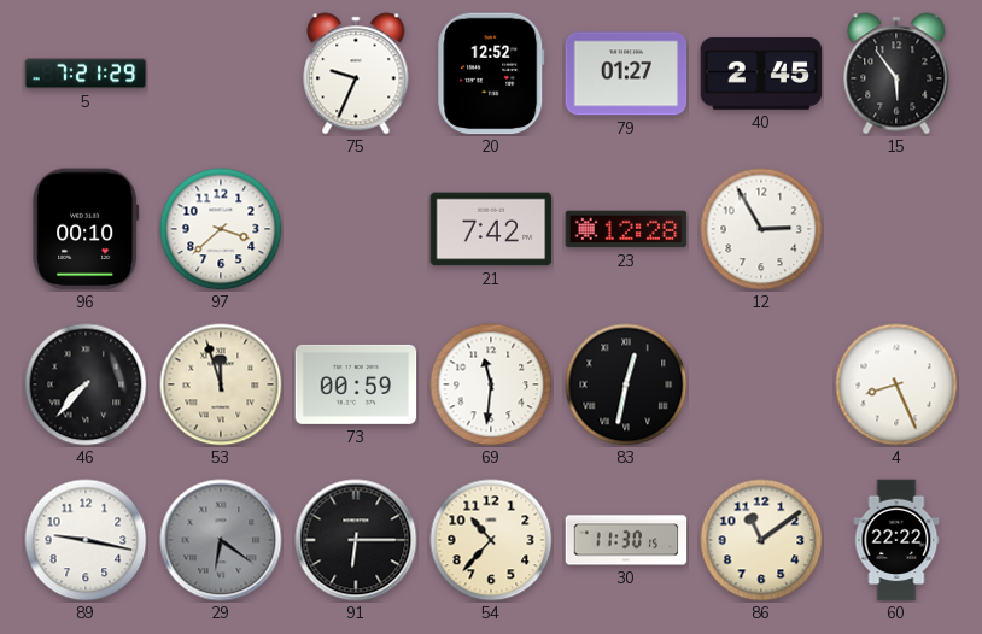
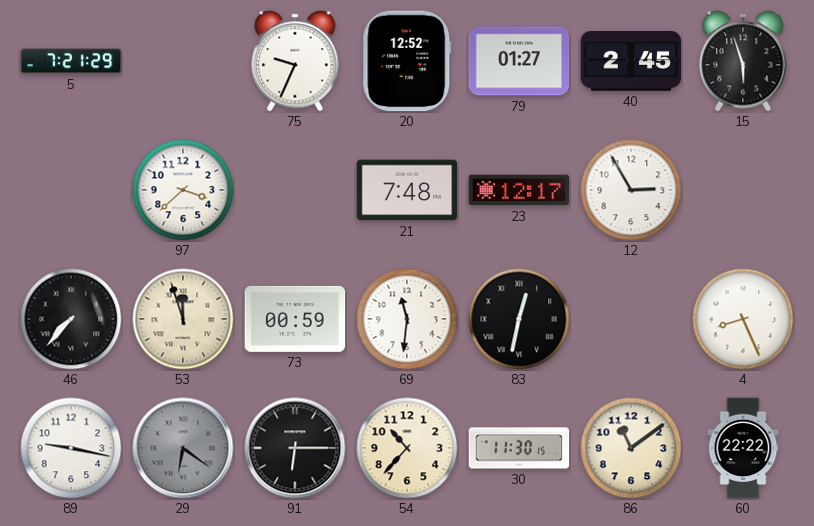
15: 5:54 -> 5:57
96: 00:10 -> none
21: 7:42 -> 7:48
23: 12:28 -> 12:17
